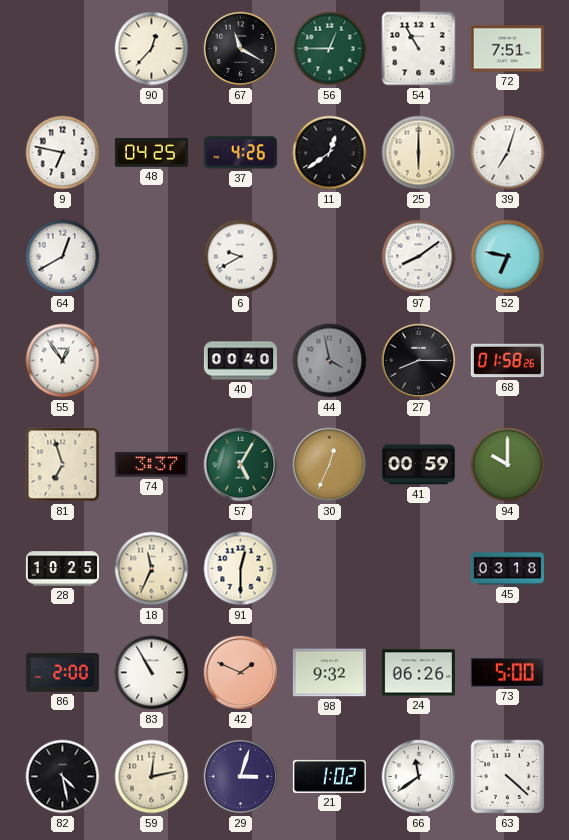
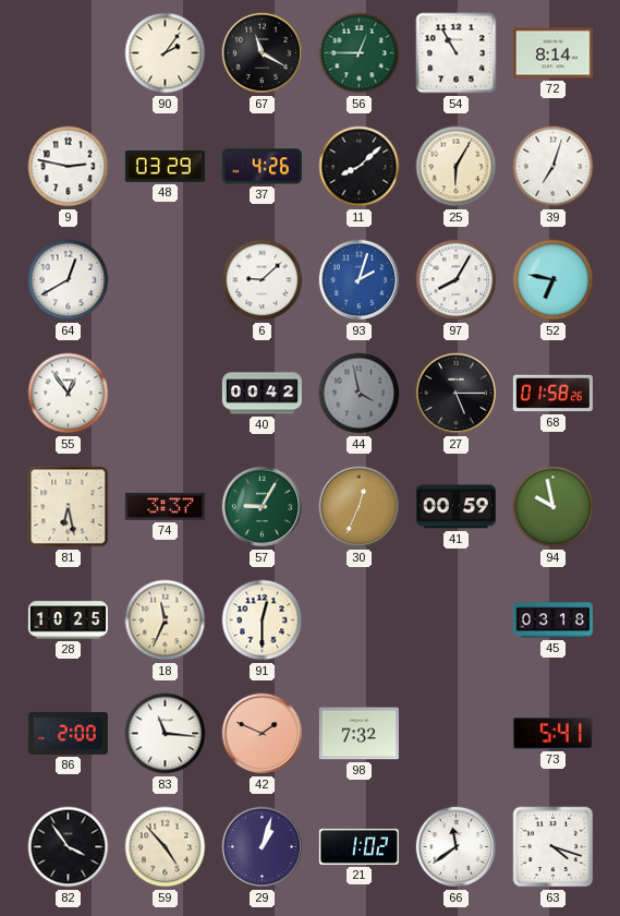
90: 12:37 -> 2:06
72: 7:51 -> 8:14
9: 6:47 -> 2:47
48: 04:25 -> 03:29
11: 12:39 -> 8:08
25: 6:00 -> 6:05
6: 9:40 -> 9:08
93: none -> 2:03
97: 8:09 -> 8:05
40: 00:40 -> 00:42
27: 8:15 -> 5:15
81: 6:57 -> 6:28
57: 5:05 -> 9:05
94: 10:00 -> 9:58
83: 10:55 -> 11:16
98: 9:32 -> 7:32
24: 06:26 -> none
73: 5:00 -> 5:41
82: 4:28 -> 3:54
59: 12:13 -> 4:53
29: 3:03 -> 1:03
63: 4:22 -> 4:18
